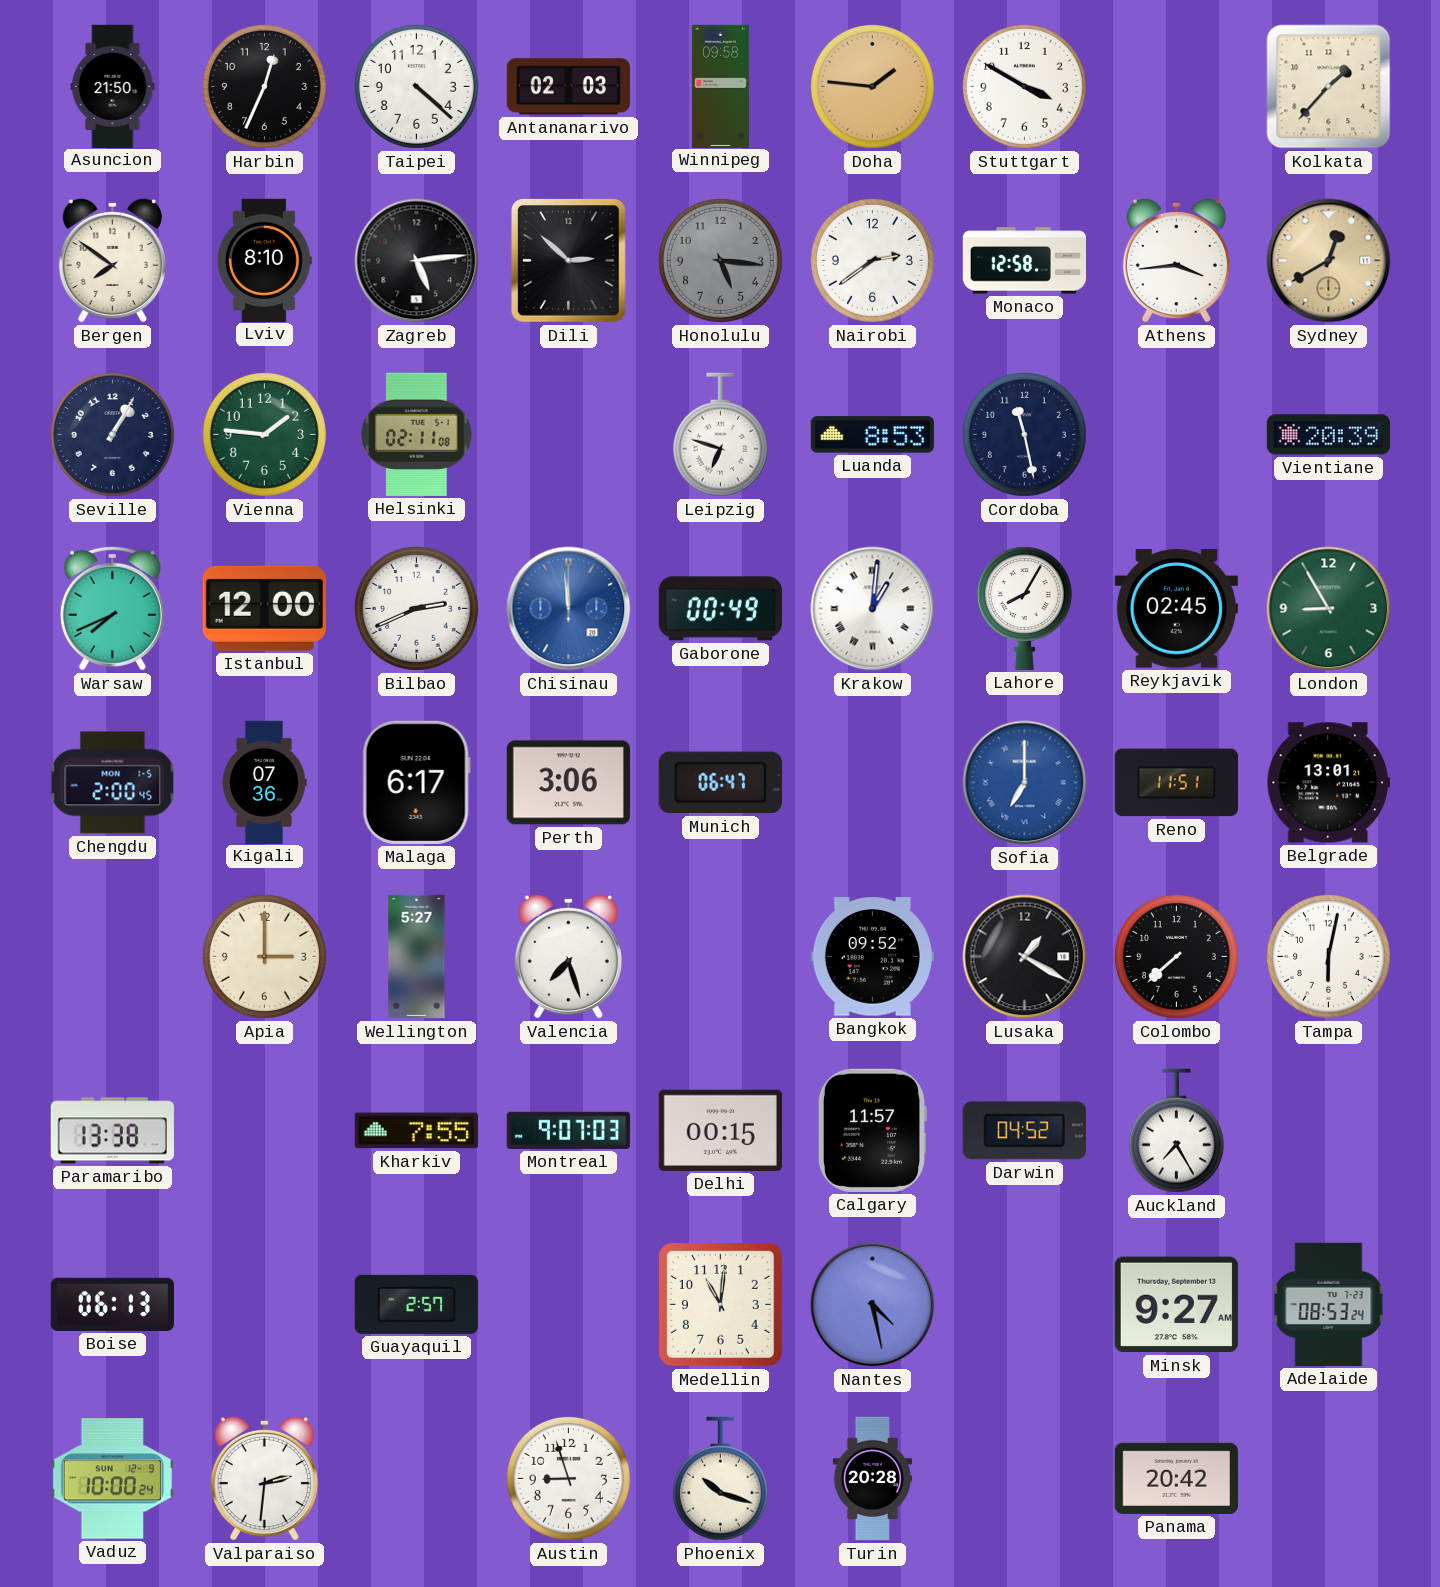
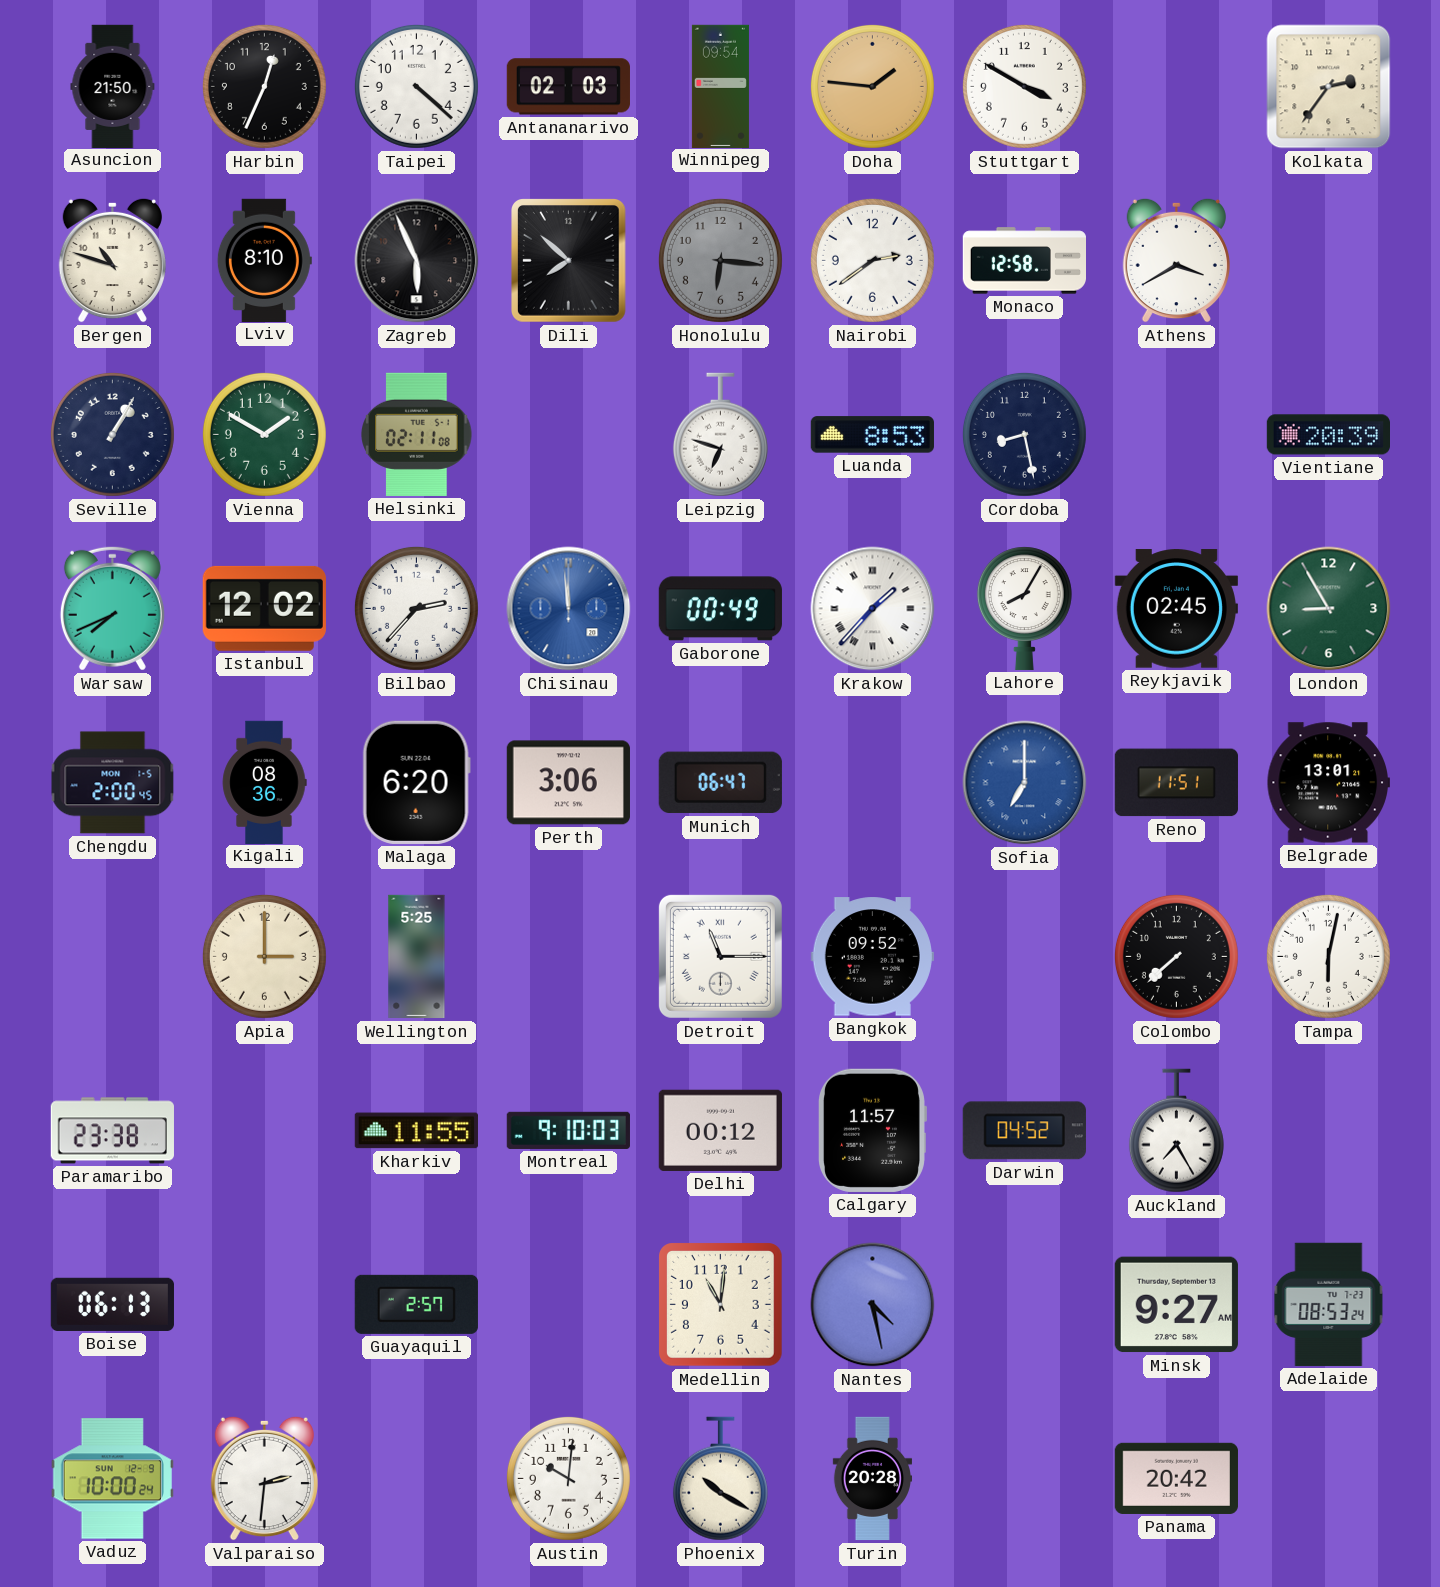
Winnipeg: 09:58 -> 09:54
Kolkata: 1:37 -> 2:36
Bergen: 7:51 -> 10:48
Zagreb: 5:14 -> 5:56
Dili: 2:52 -> 7:52
Honolulu: 5:16 -> 6:16
Athens: 3:44 -> 3:40
Sydney: 12:40 -> none
Vienna: 1:46 -> 1:50
Cordoba: 11:28 -> 8:28
Istanbul: 12:00 -> 12:02
Bilbao: 2:41 -> 2:37
Krakow: 1:01 -> 1:37
Kigali: 07:36 -> 08:36
Malaga: 6:17 -> 6:20
Wellington: 5:27 -> 5:25
Valencia: 7:27 -> none
Detroit: none -> 11:15
Lusaka: 1:20 -> none
Paramaribo: 13:38 -> 23:38
Kharkiv: 7:55 -> 11:55
Montreal: 9:07 -> 9:10
Delhi: 00:15 -> 00:12
Austin: 8:57 -> 10:01
Phoenix: 10:18 -> 10:20
